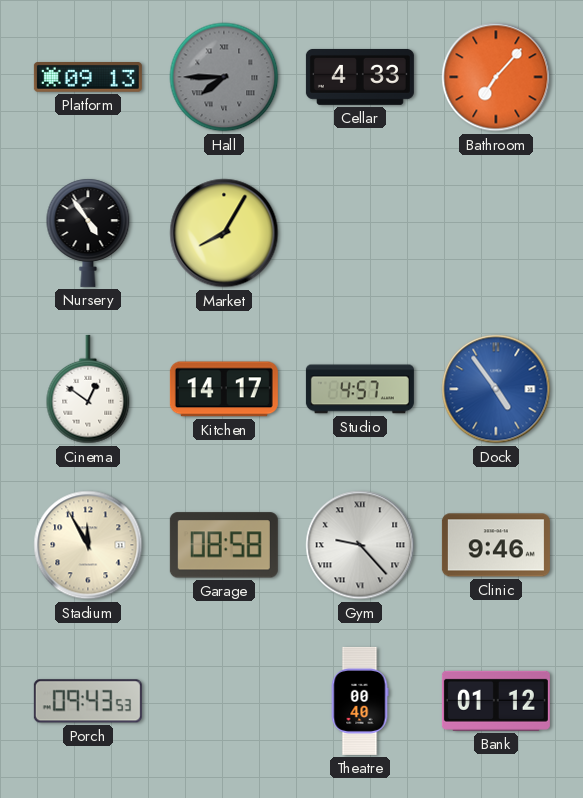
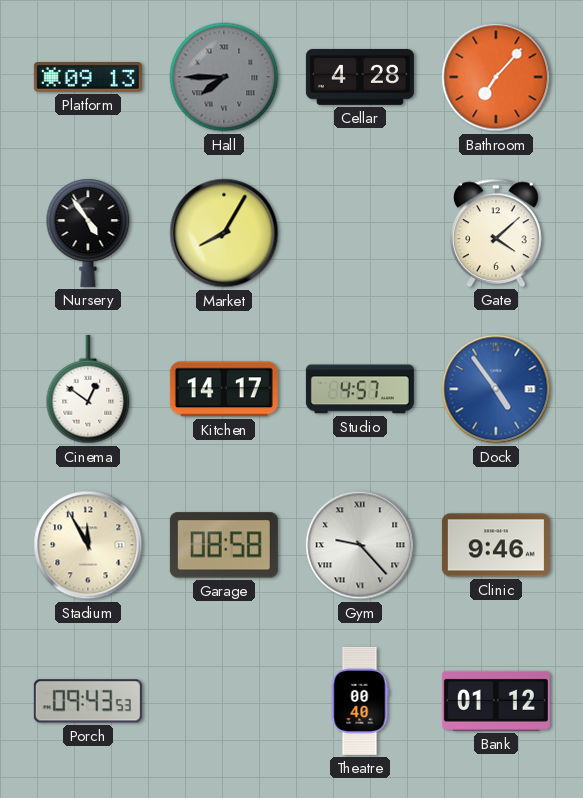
Cellar: 4:33 -> 4:28
Gate: none -> 4:08
